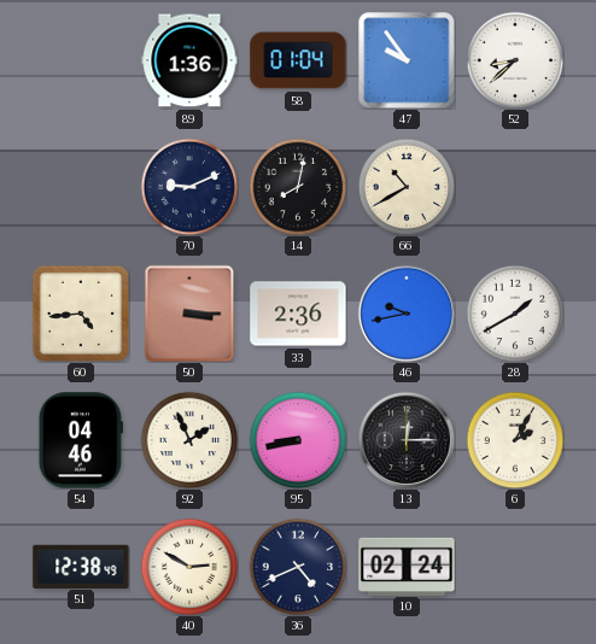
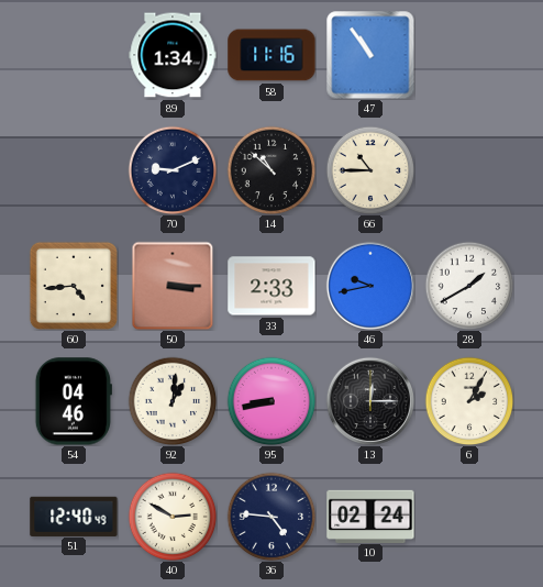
89: 1:36 -> 1:34
58: 01:04 -> 11:16
47: 9:54 -> 10:54
52: 8:38 -> none
14: 8:02 -> 10:52
66: 10:40 -> 10:45
33: 2:36 -> 2:33
92: 1:56 -> 1:01
51: 12:38 -> 12:40
36: 4:41 -> 4:46
